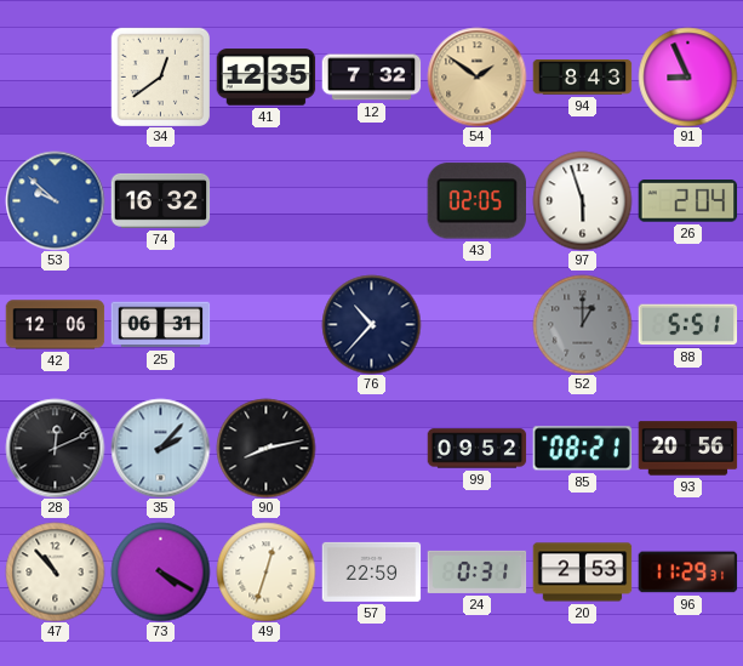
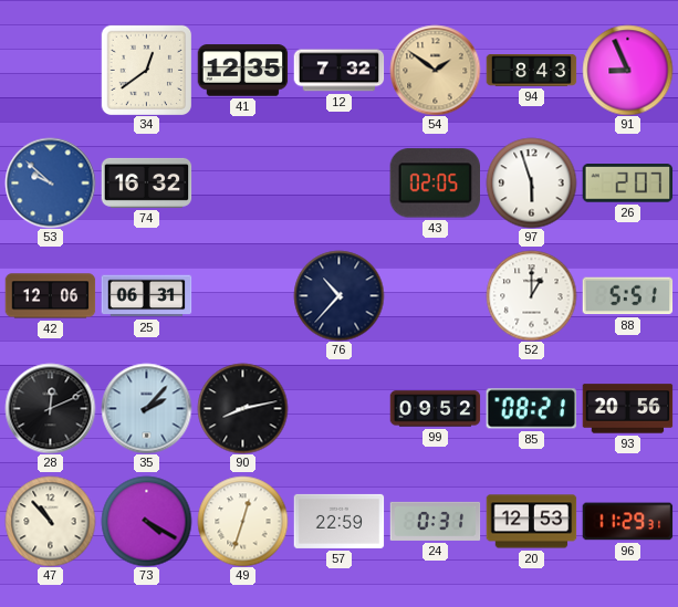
26: 2:04 -> 2:07
52 dial: grey -> white
20: 2:53 -> 12:53
